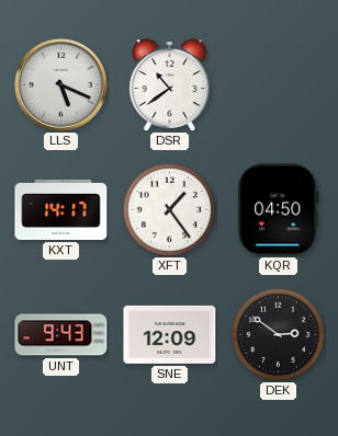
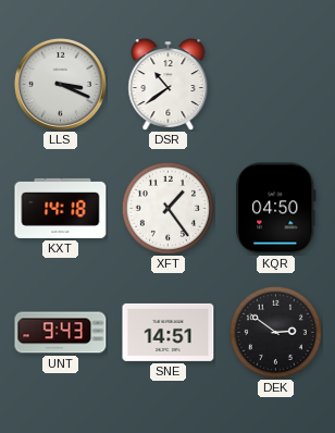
LLS: 5:19 -> 3:19
KXT: 14:17 -> 14:18
SNE: 12:09 -> 14:51
